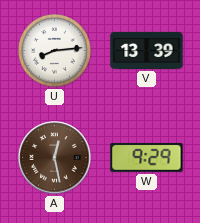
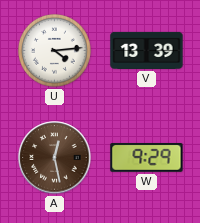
U: 8:14 -> 4:14
